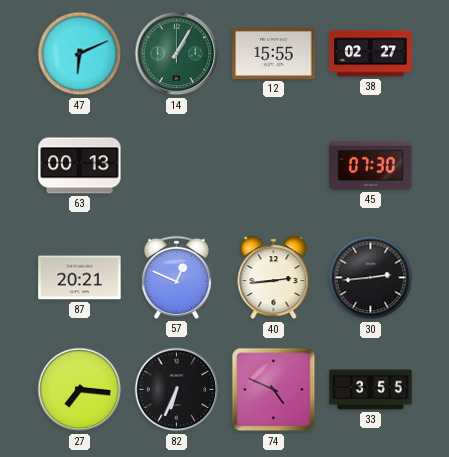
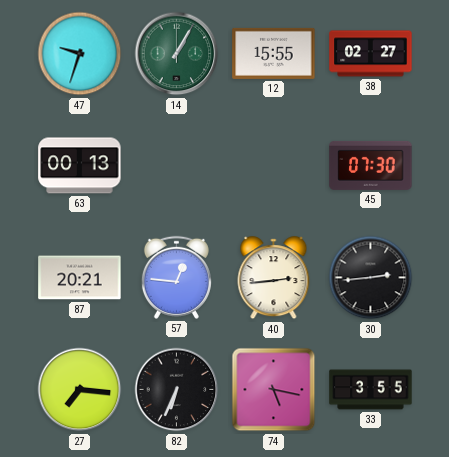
47: 6:11 -> 9:33
57: 12:49 -> 12:46
74: 4:49 -> 5:17
